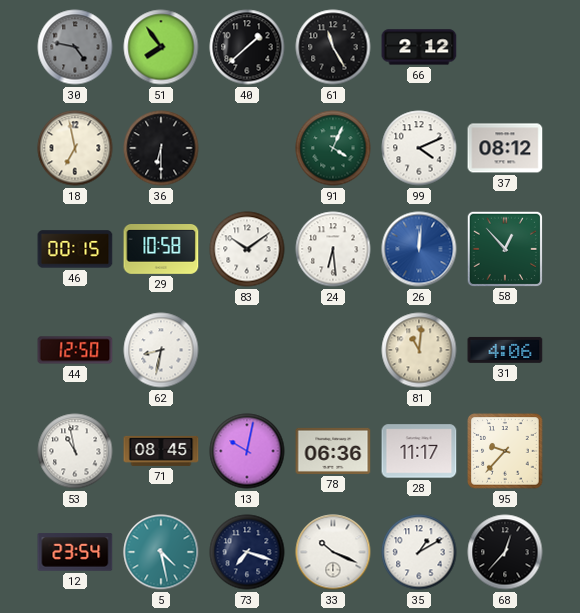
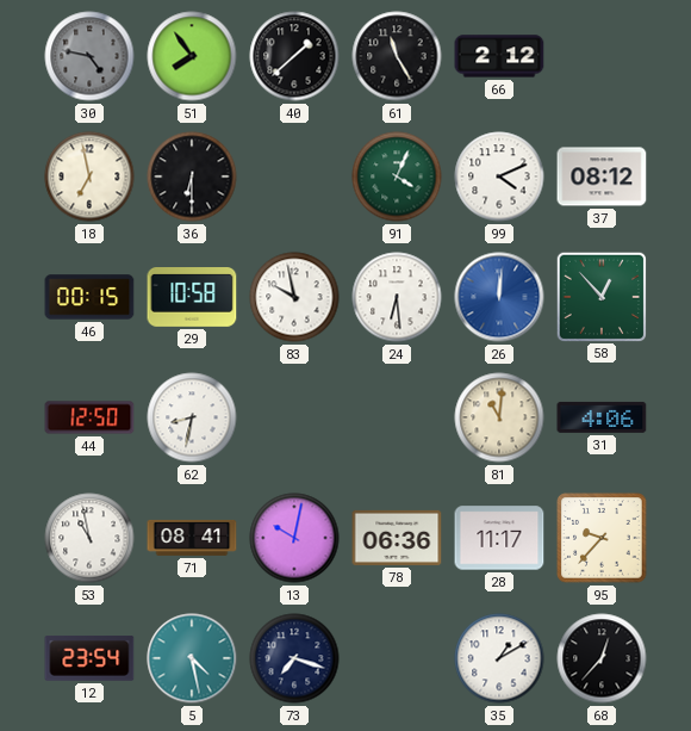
83: 10:09 -> 9:58
71: 08:45 -> 08:41
33: 10:19 -> none
